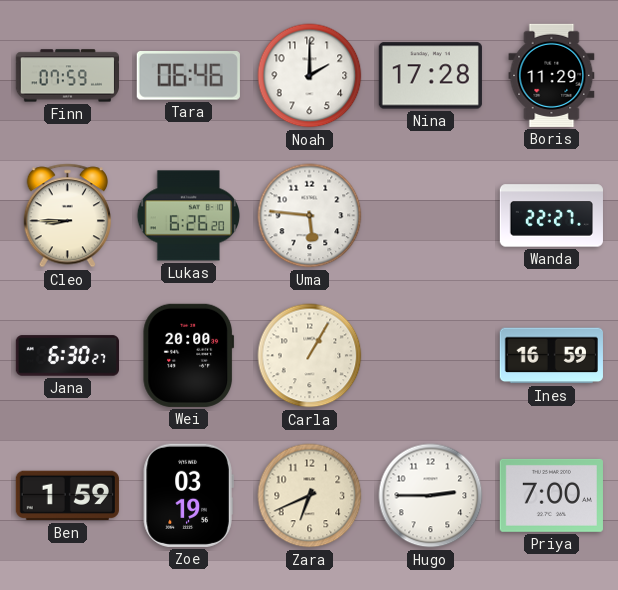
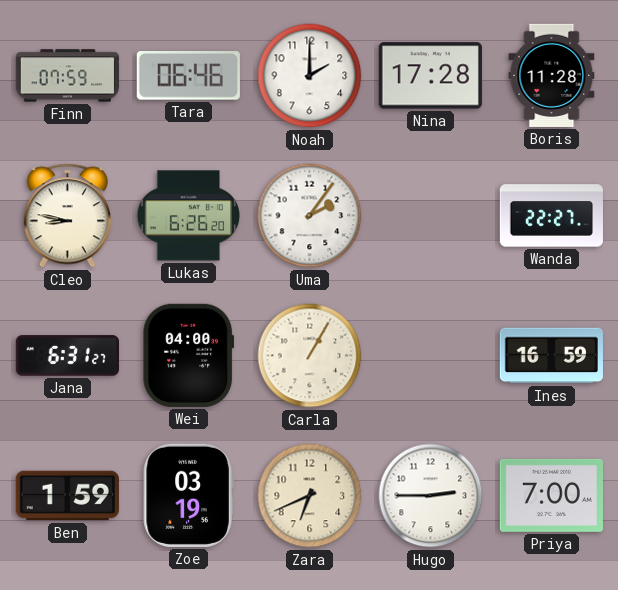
Boris: 11:29 -> 11:28
Cleo: 8:45 -> 8:47
Uma: 5:46 -> 2:06
Jana: 6:30 -> 6:31
Wei: 20:00 -> 04:00
